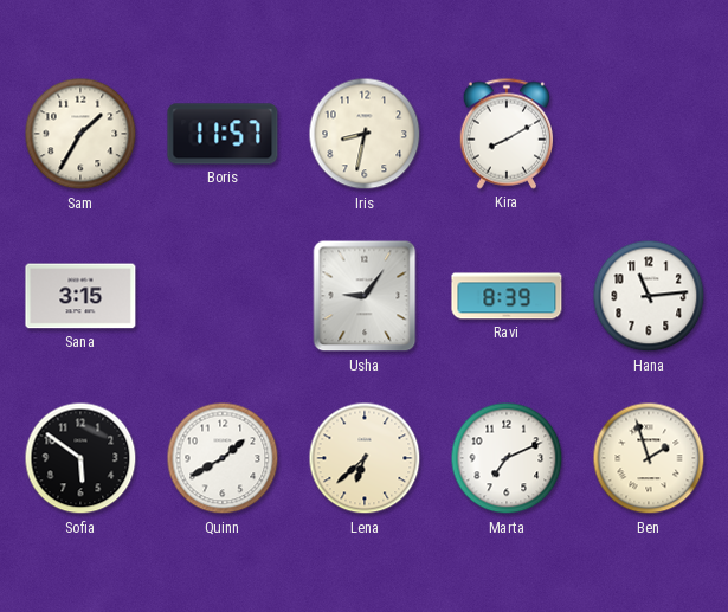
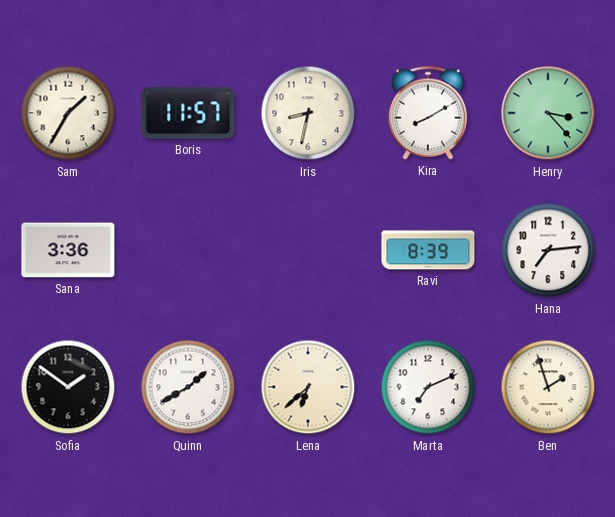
Henry: none -> 3:23
Sana: 3:15 -> 3:36
Usha: 9:06 -> none
Hana: 11:14 -> 7:14
Sofia: 5:51 -> 1:51
